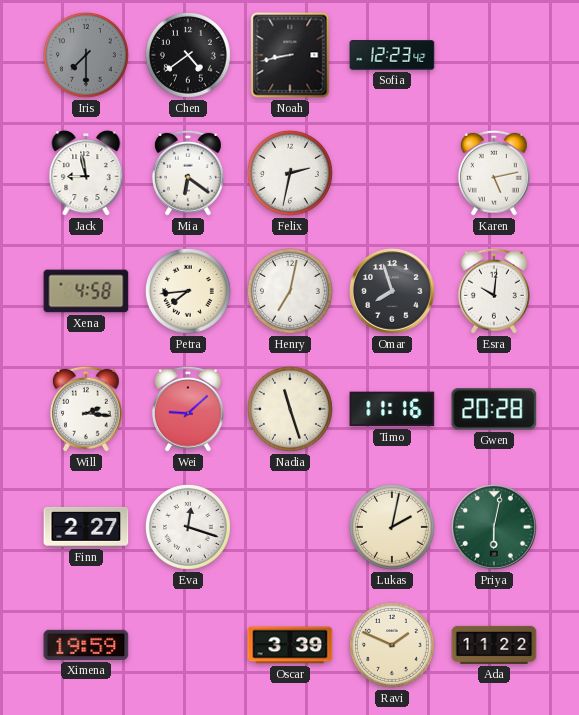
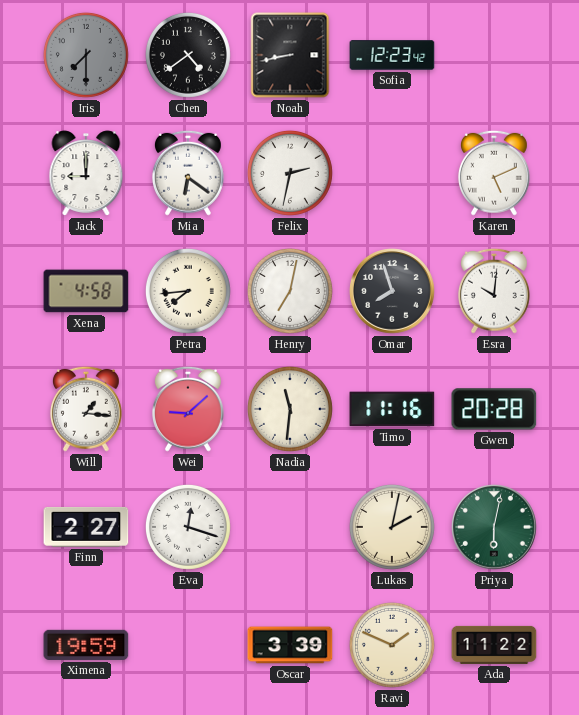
Jack: 8:58 -> 9:00
Karen: 5:13 -> 5:11
Will: 2:16 -> 1:16
Nadia: 11:27 -> 11:31
